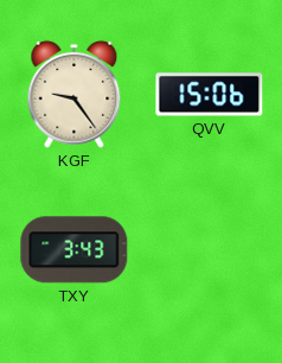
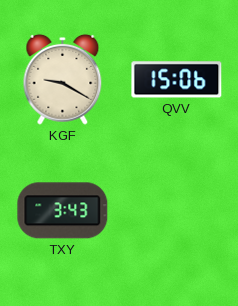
KGF: 9:24 -> 9:20
